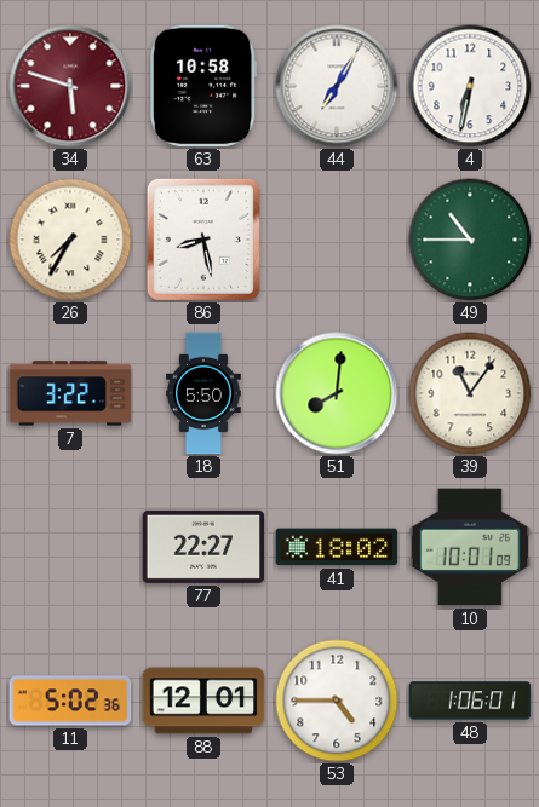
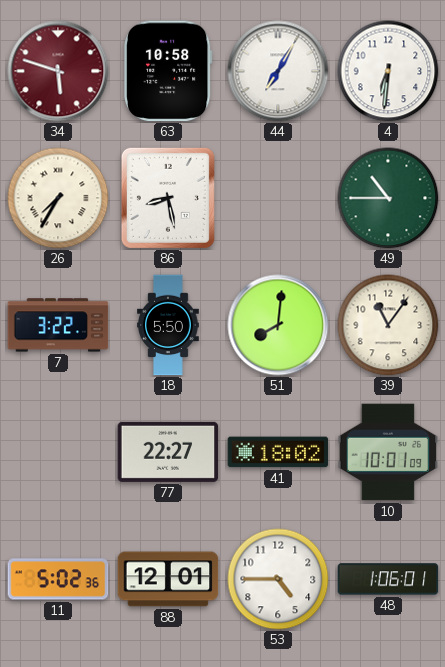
4: 6:32 -> 6:31
